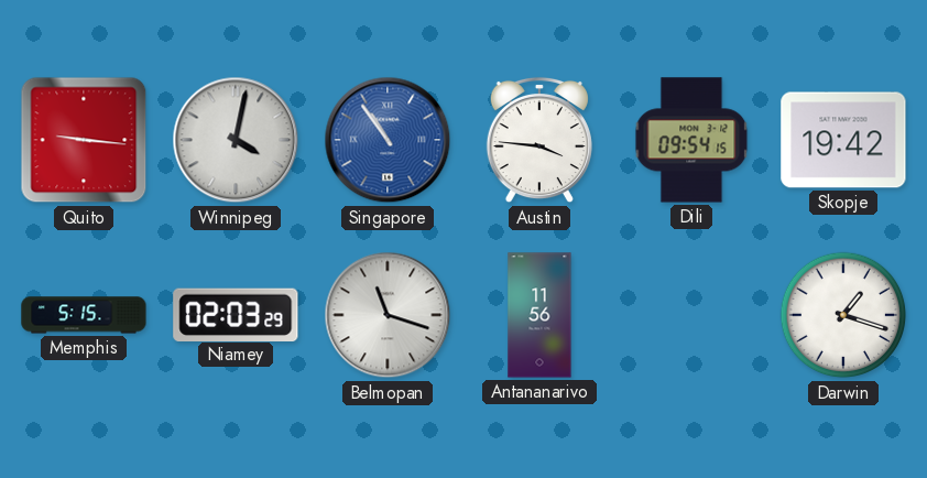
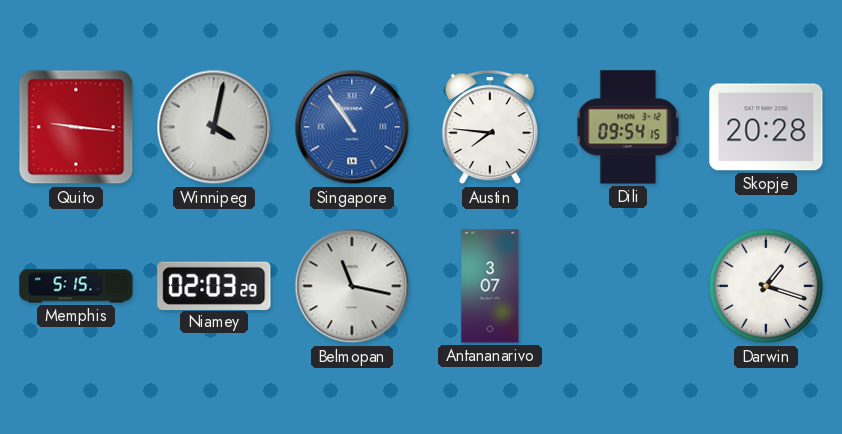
Austin: 3:46 -> 7:46
Skopje: 19:42 -> 20:28
Belmopan: 11:18 -> 11:17
Antananarivo: 11:56 -> 3:07
